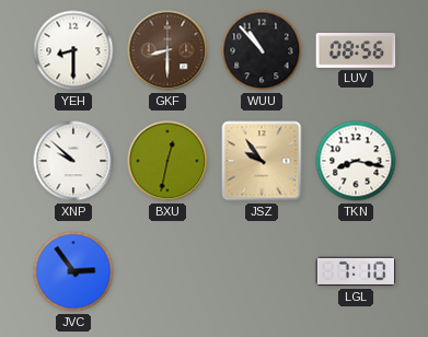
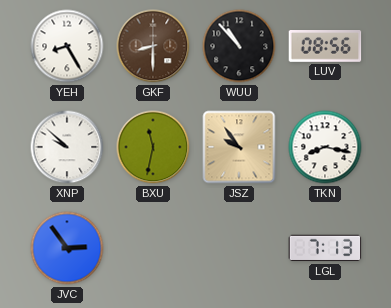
YEH: 8:30 -> 8:25
BXU: 12:32 -> 11:32
LGL: 7:10 -> 7:13
